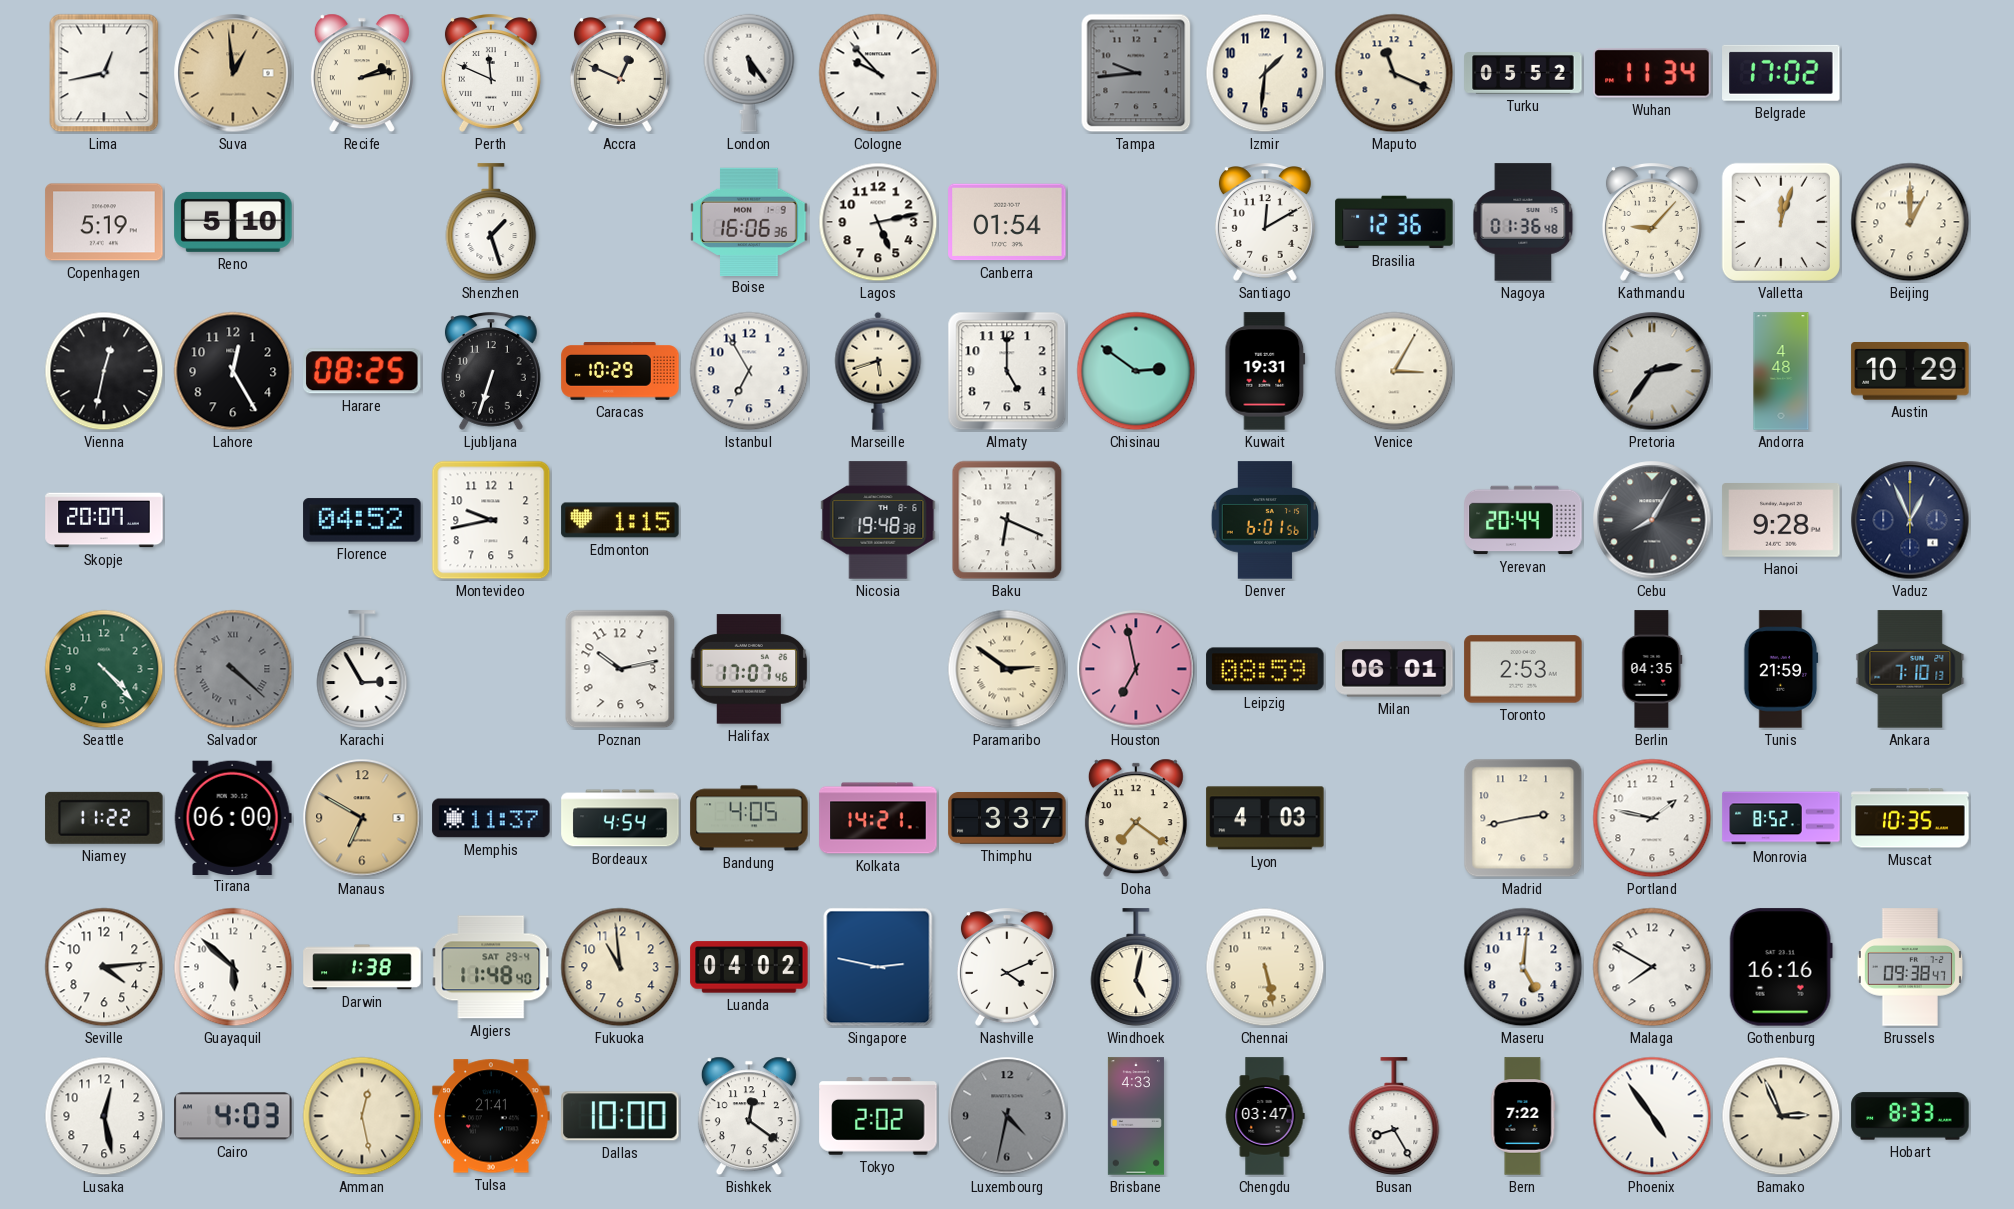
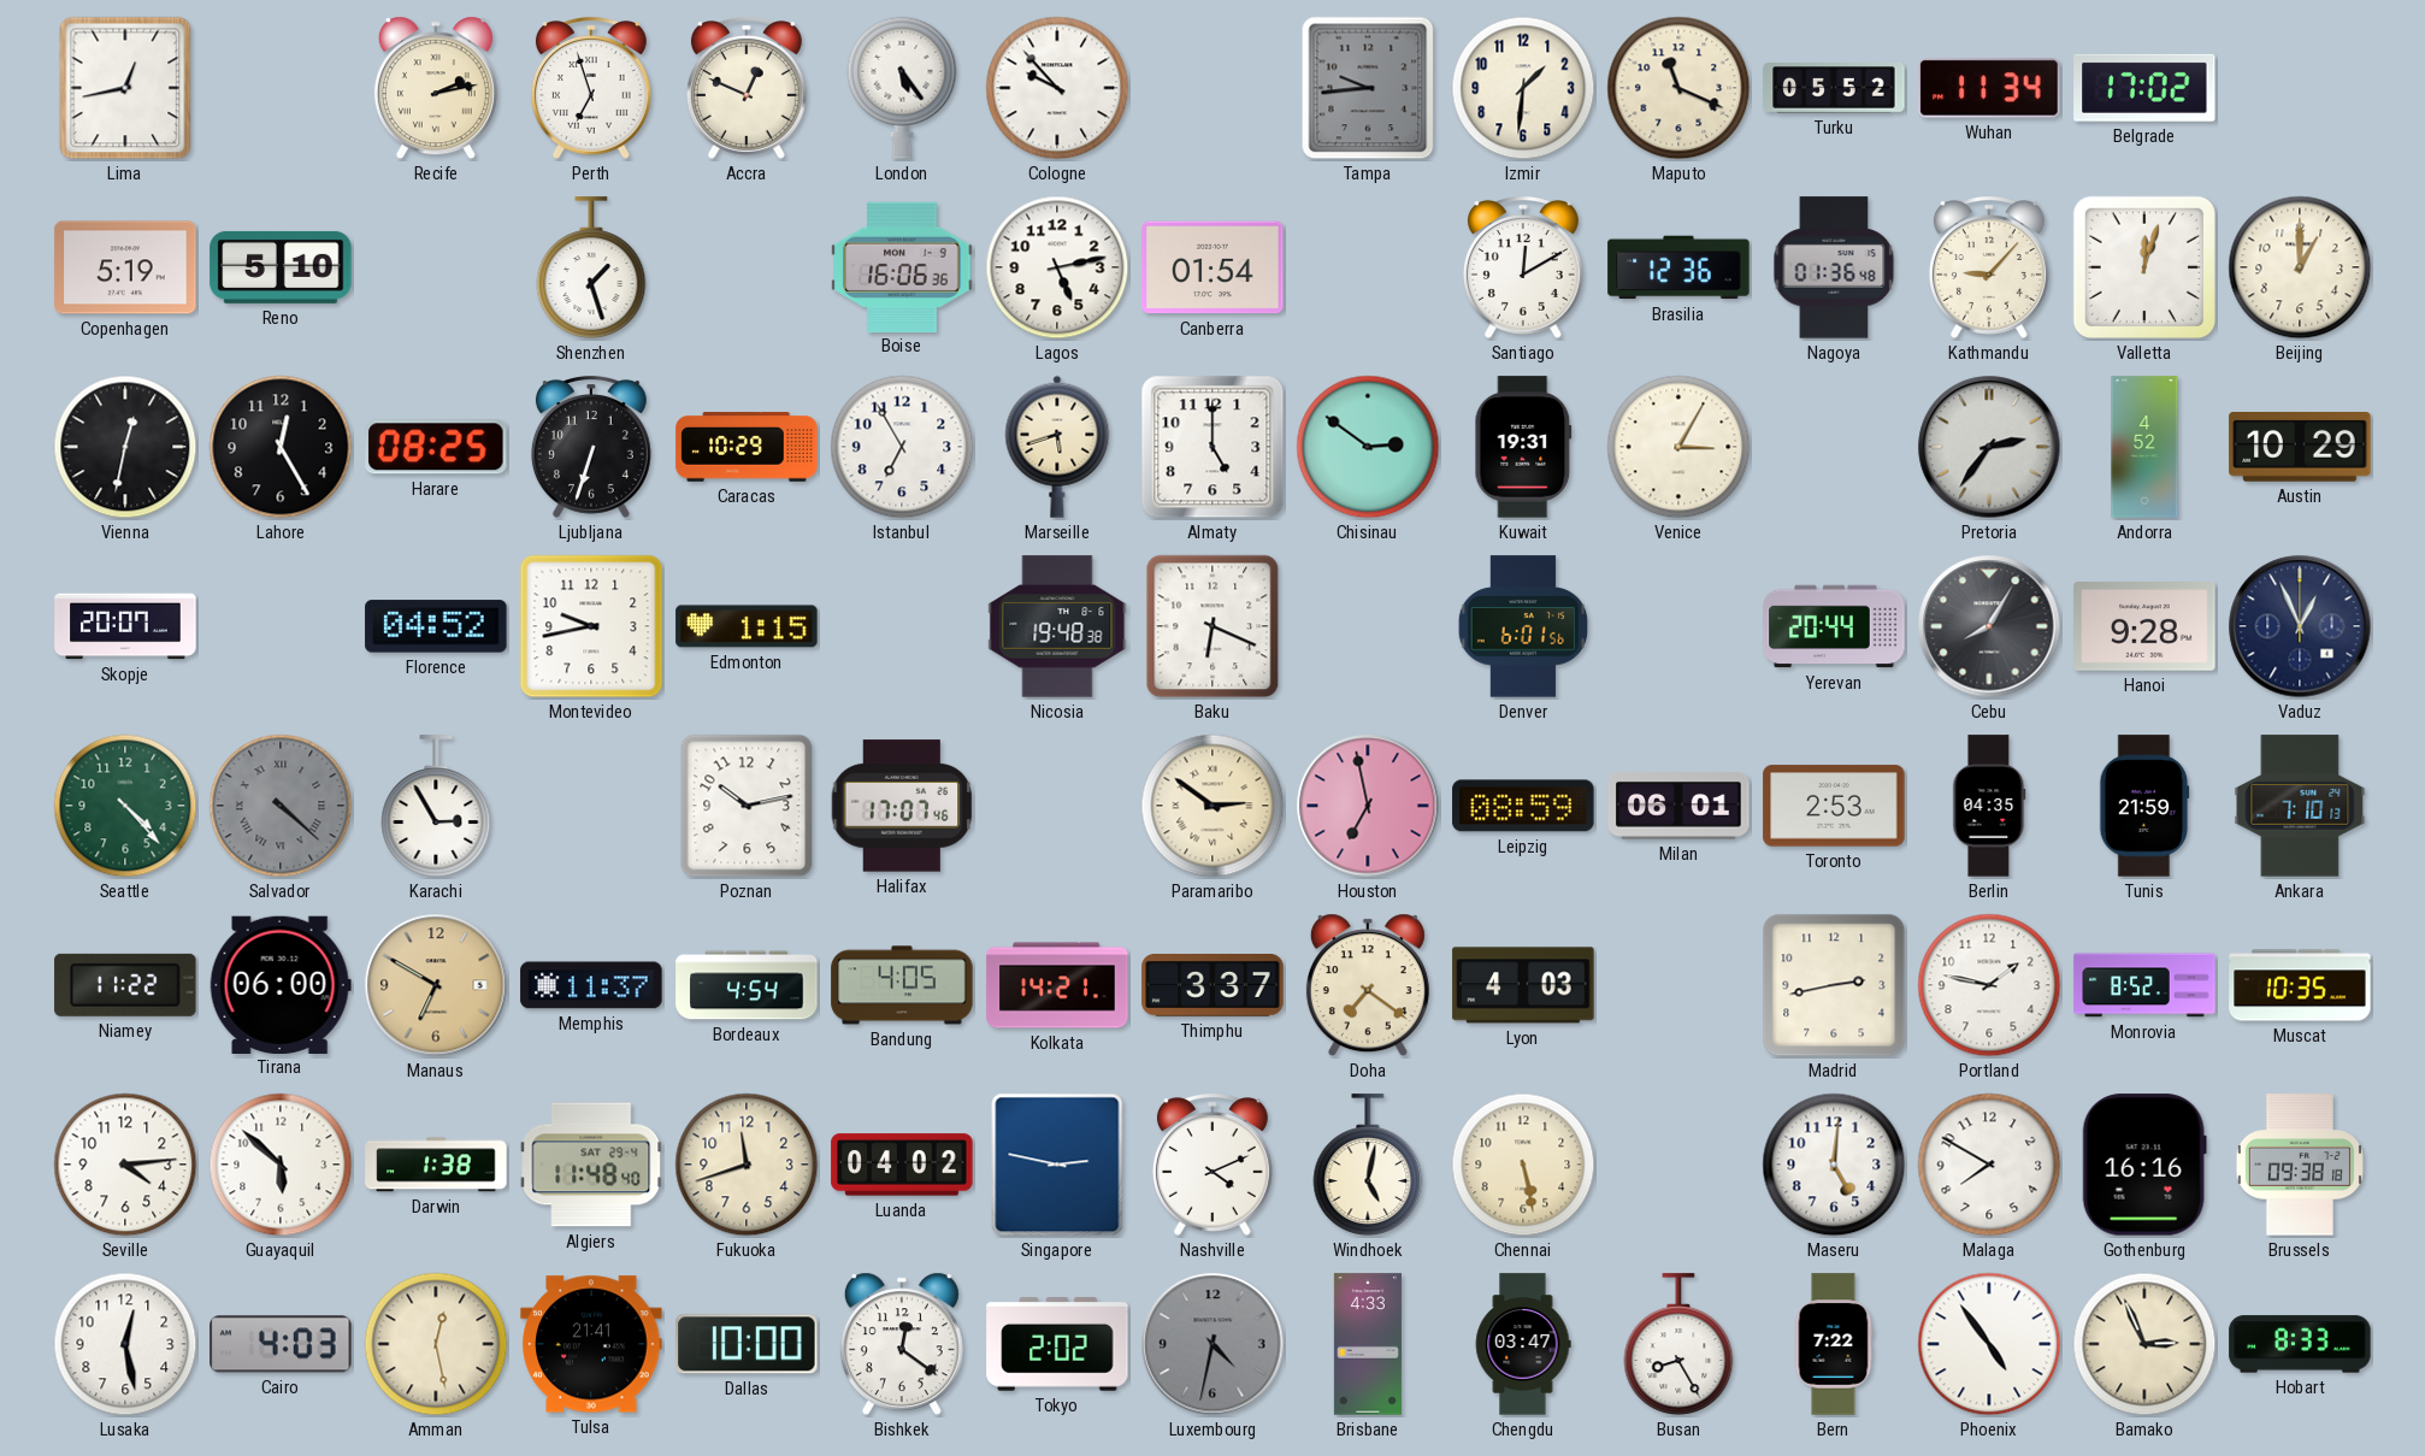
Suva: 12:59 -> none
Perth: 11:49 -> 6:57
Andorra: 4:48 -> 4:52
Fukuoka: 10:59 -> 11:42
Brussels: 09:38:47 -> 09:38:18
